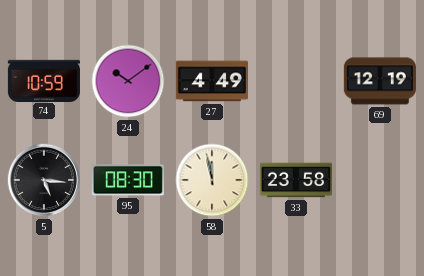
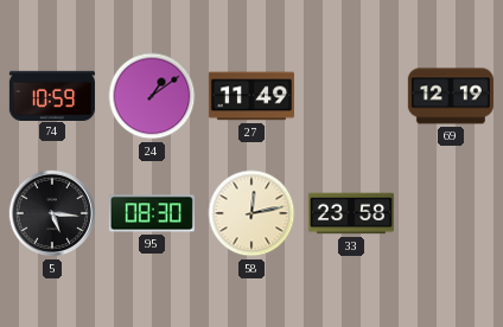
24: 10:09 -> 1:09
27: 4:49 -> 11:49
58: 11:58 -> 12:13
